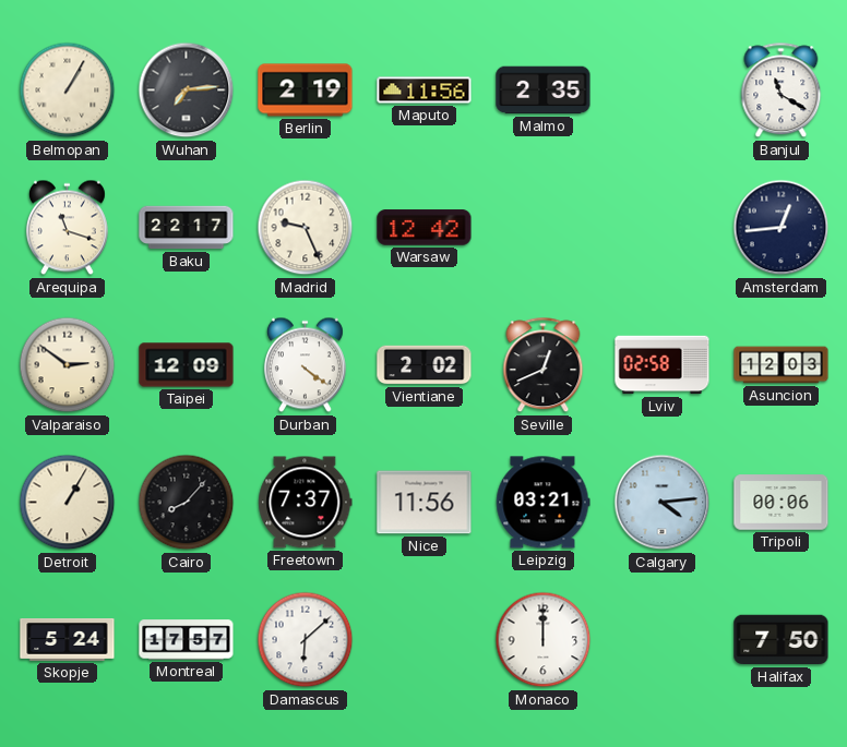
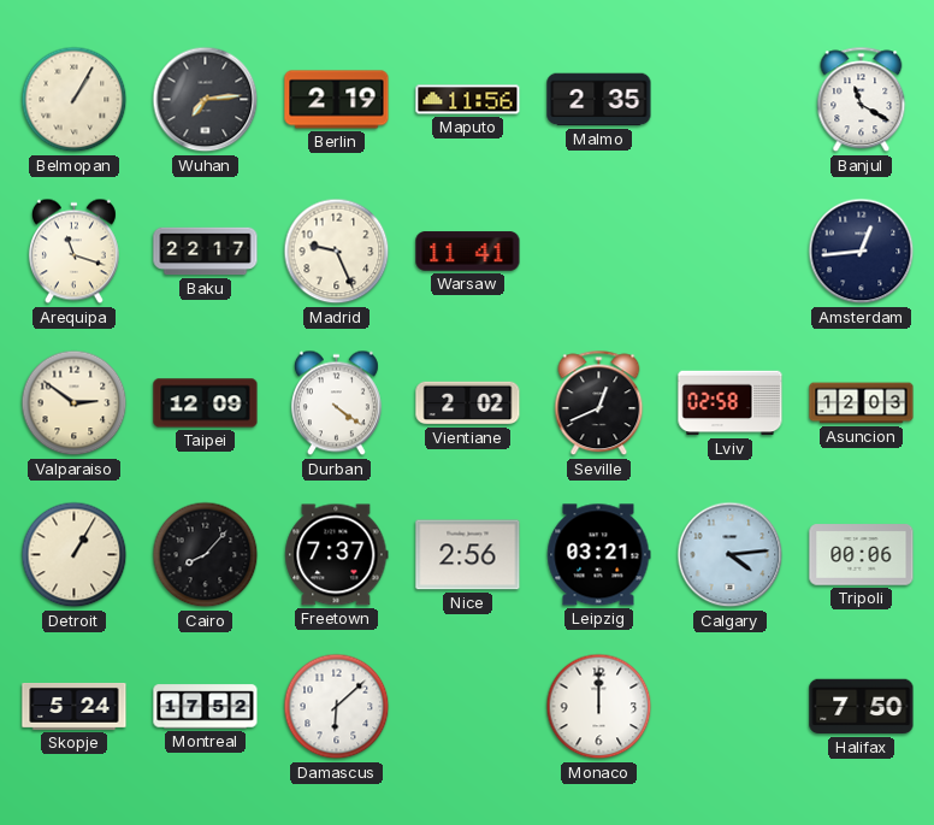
Warsaw: 12:42 -> 11:41
Nice: 11:56 -> 2:56
Montreal: 17:57 -> 17:52
